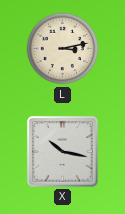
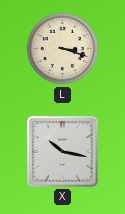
L: 3:13 -> 3:18
